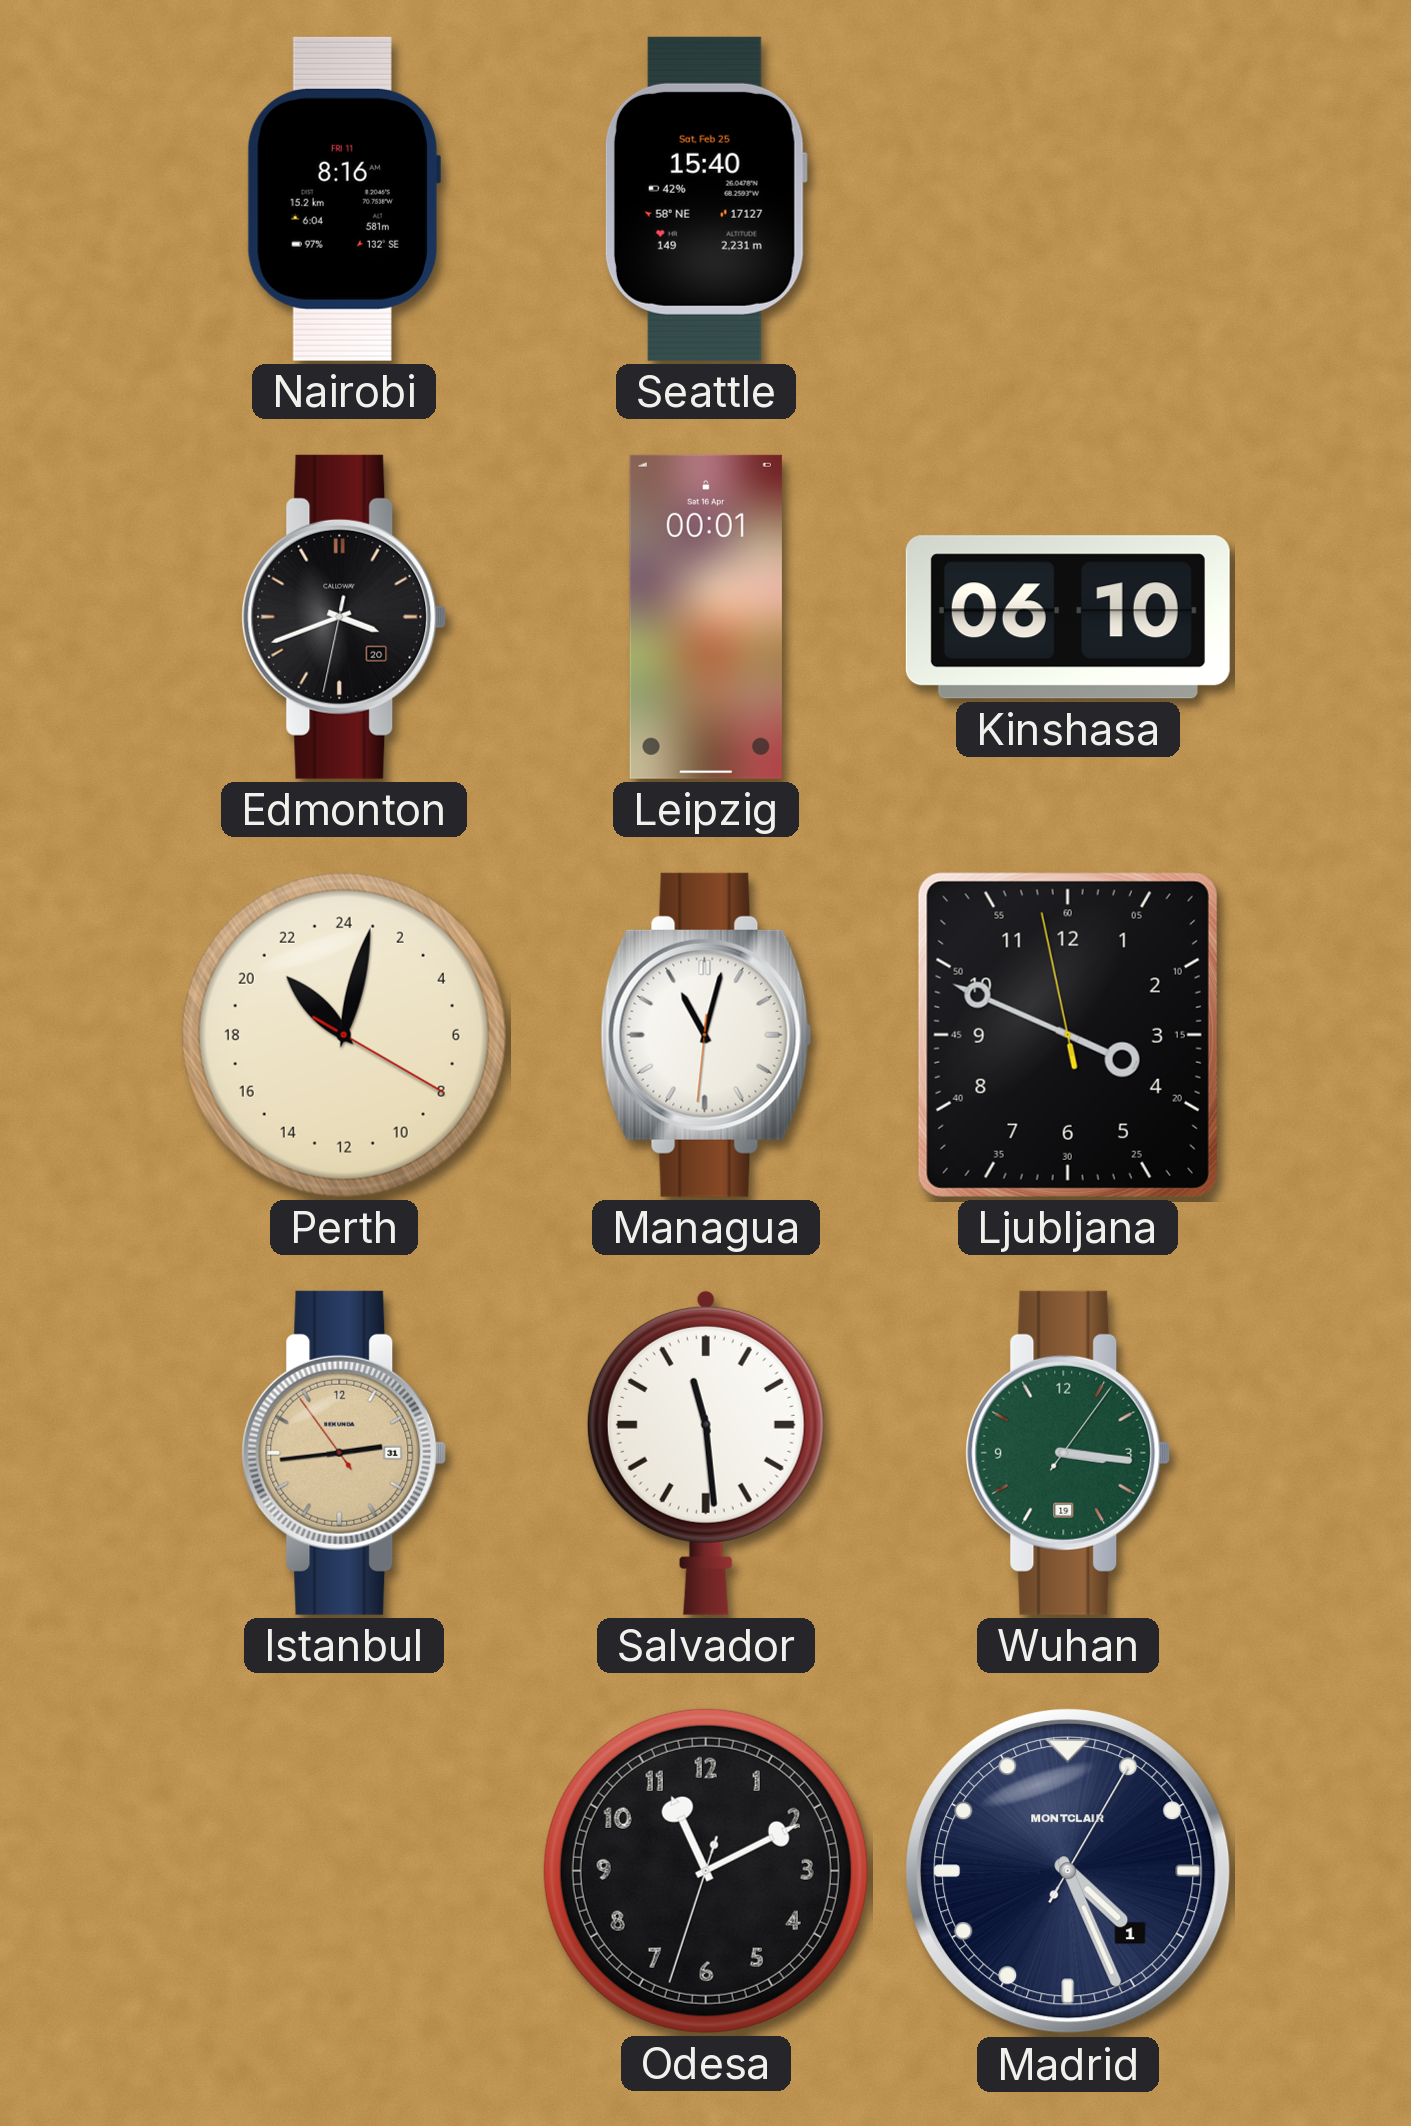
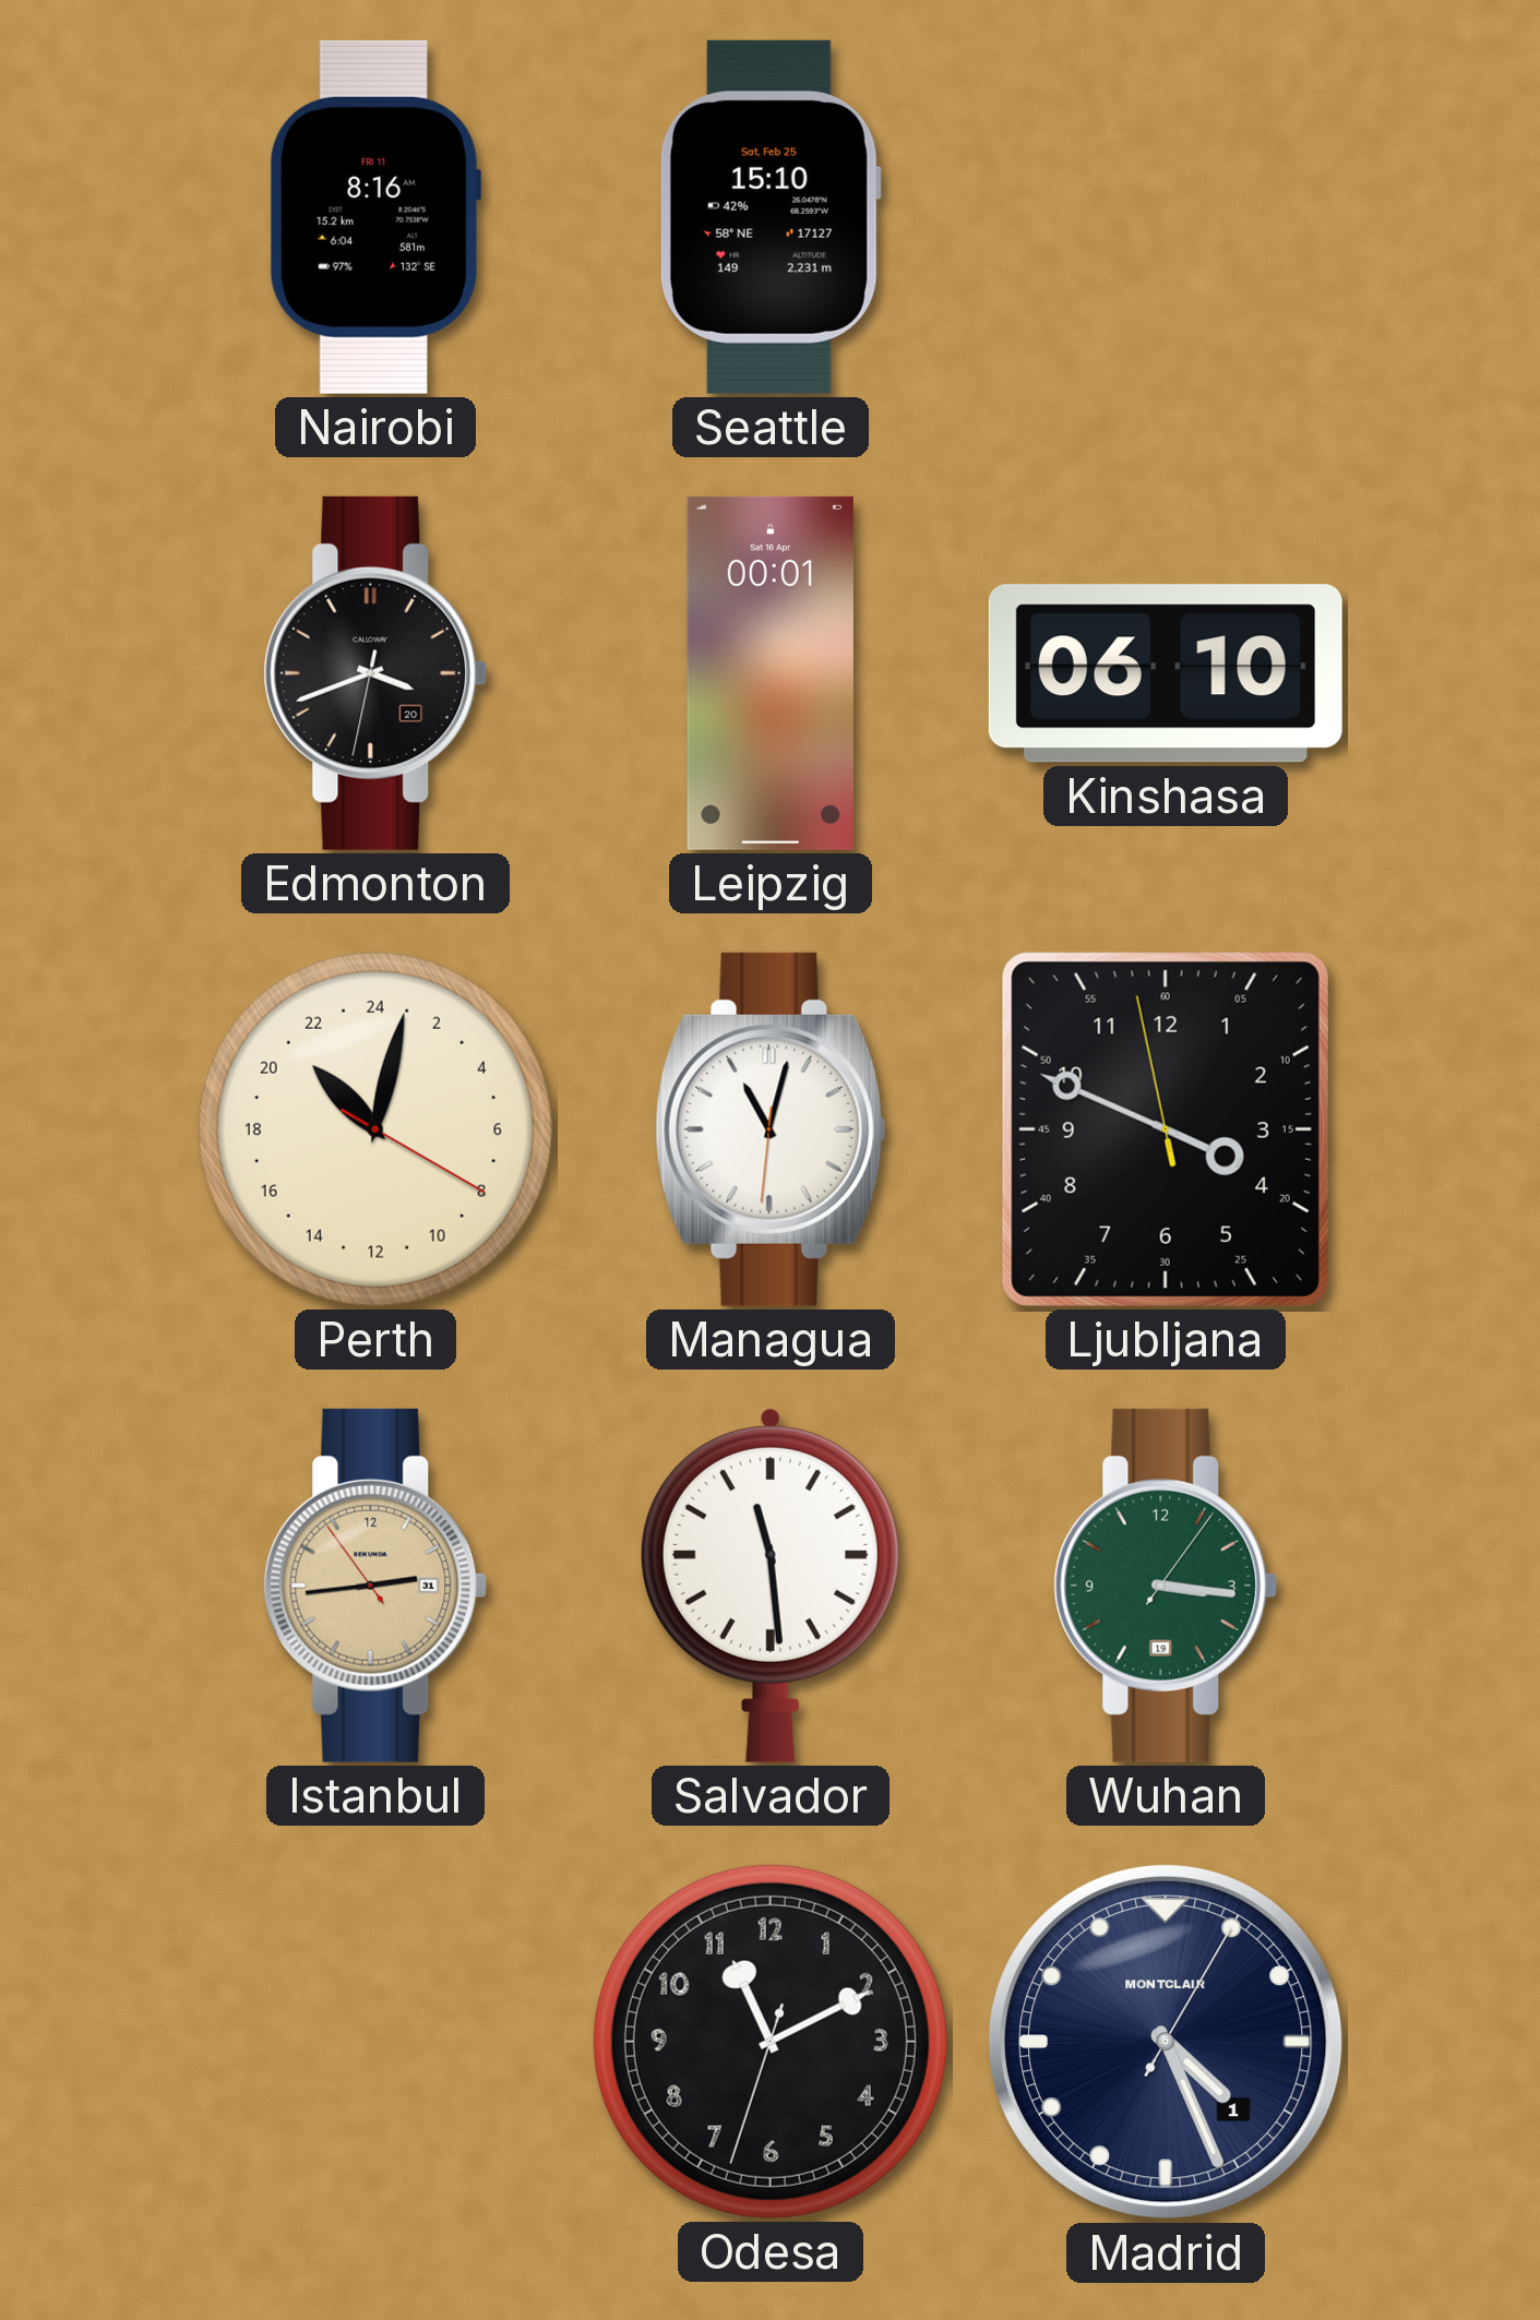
Seattle: 15:40 -> 15:10
